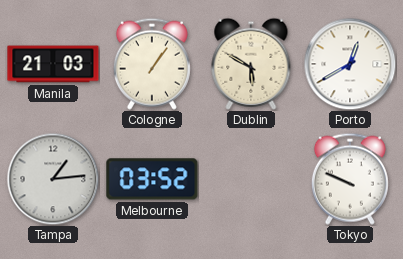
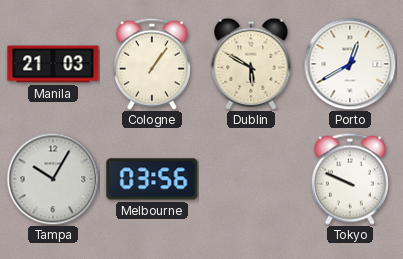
Tampa: 1:14 -> 10:05
Melbourne: 03:52 -> 03:56
